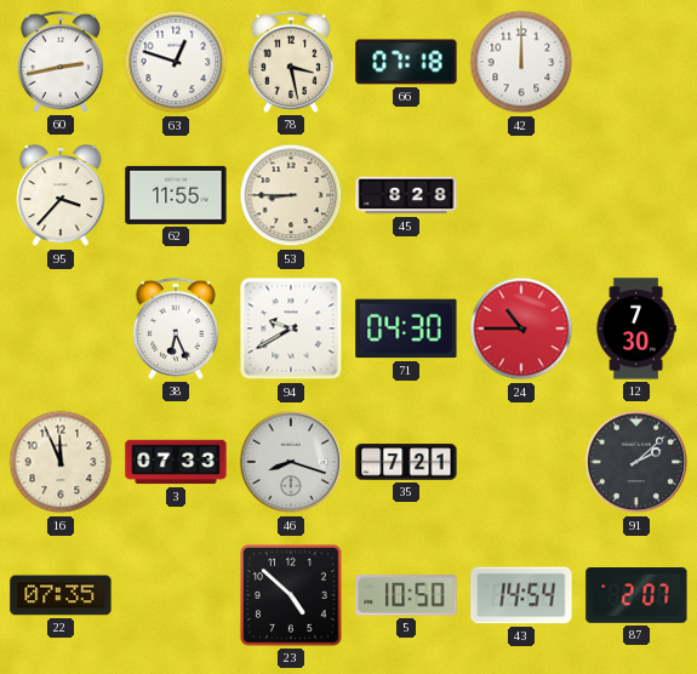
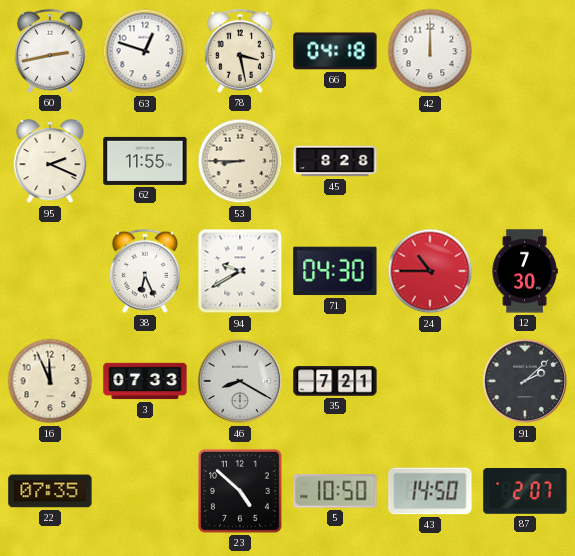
66: 07:18 -> 04:18
95: 3:37 -> 2:19
46: 8:18 -> 8:20
43: 14:54 -> 14:50
